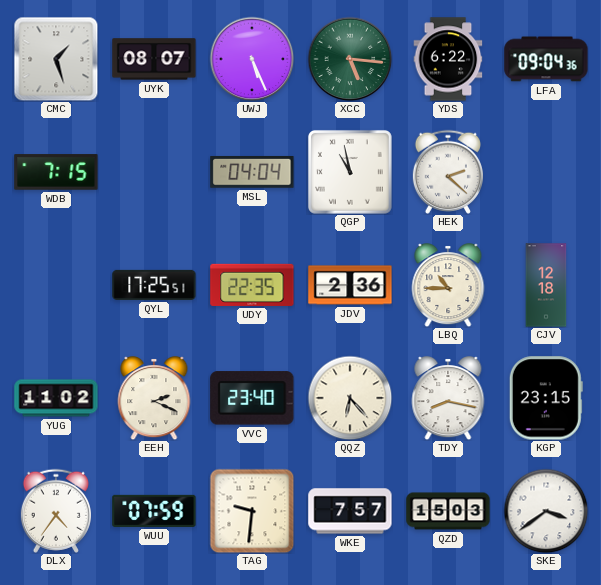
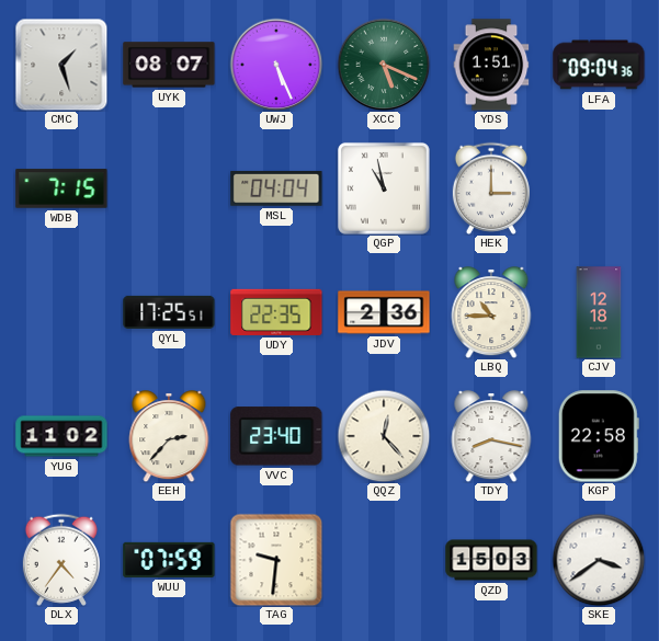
XCC: 5:16 -> 5:19
YDS: 6:22 -> 1:51
HEK: 2:22 -> 3:00
EEH: 2:19 -> 2:37
QQZ: 6:23 -> 12:23
KGP: 23:15 -> 22:58
WKE: 7:57 -> none
